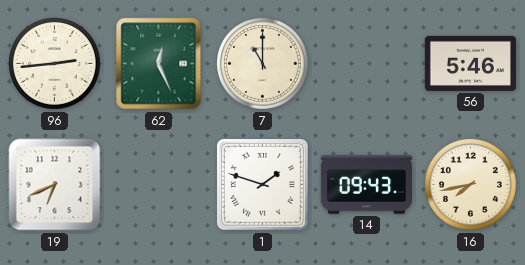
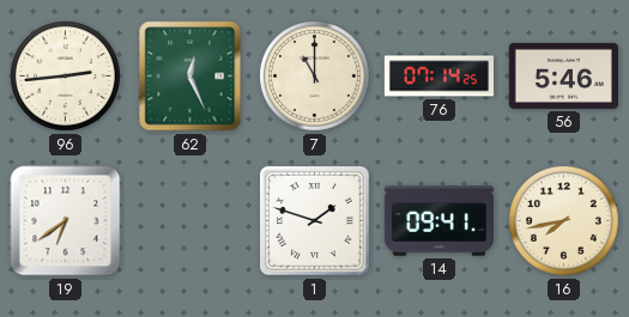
76: none -> 07:14
19: 6:41 -> 6:39
14: 09:43 -> 09:41
